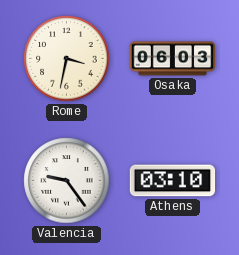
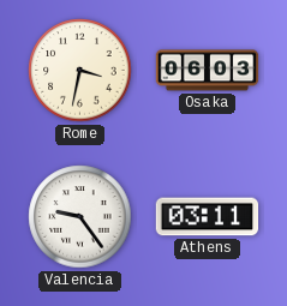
Athens: 03:10 -> 03:11
